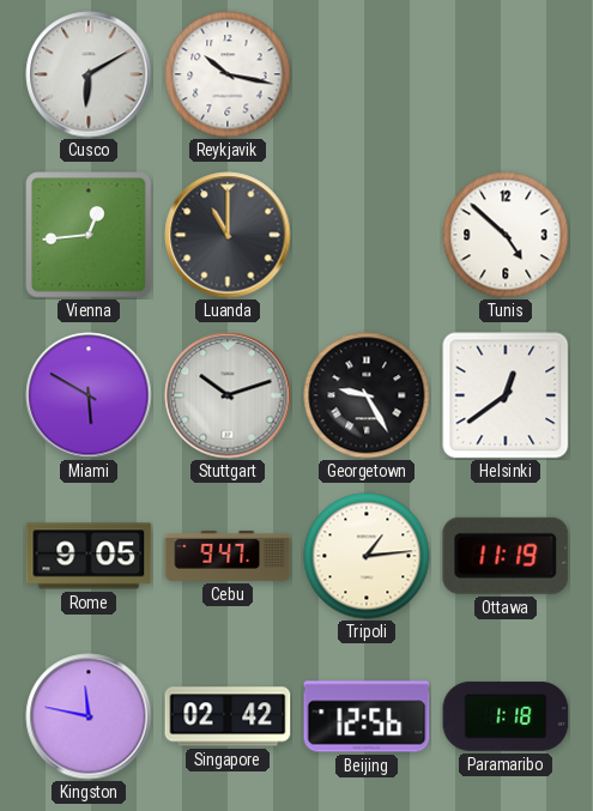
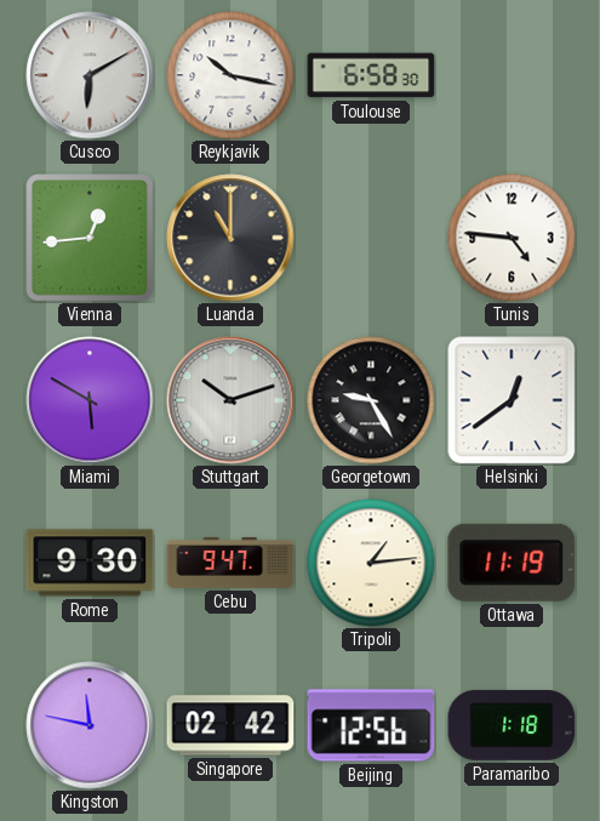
Toulouse: none -> 6:58
Tunis: 4:52 -> 4:46
Rome: 9:05 -> 9:30
